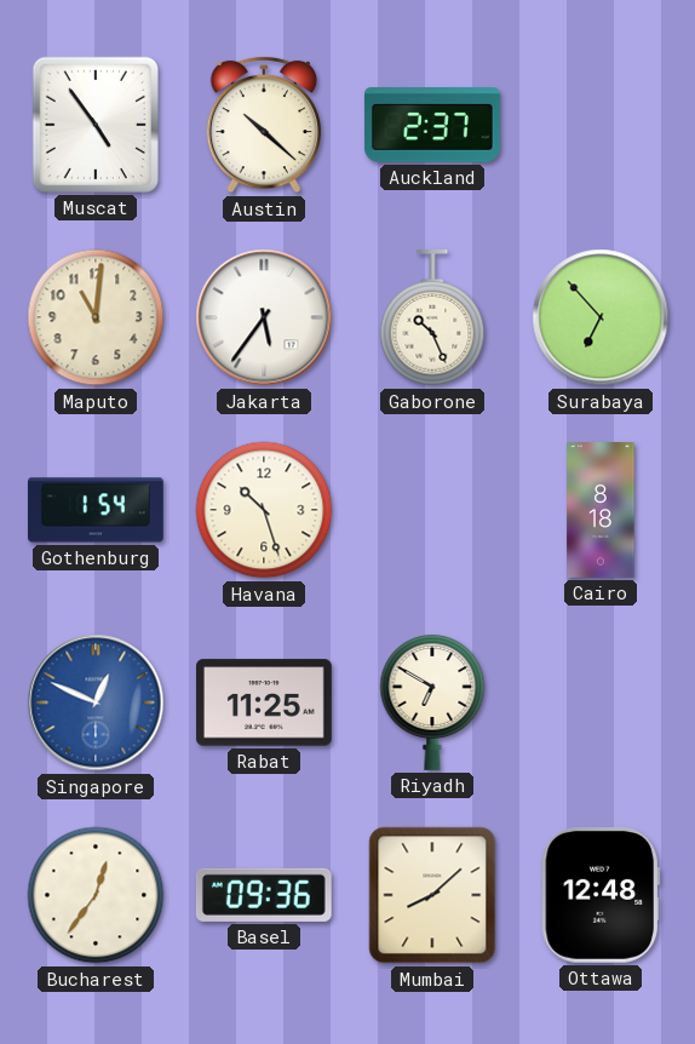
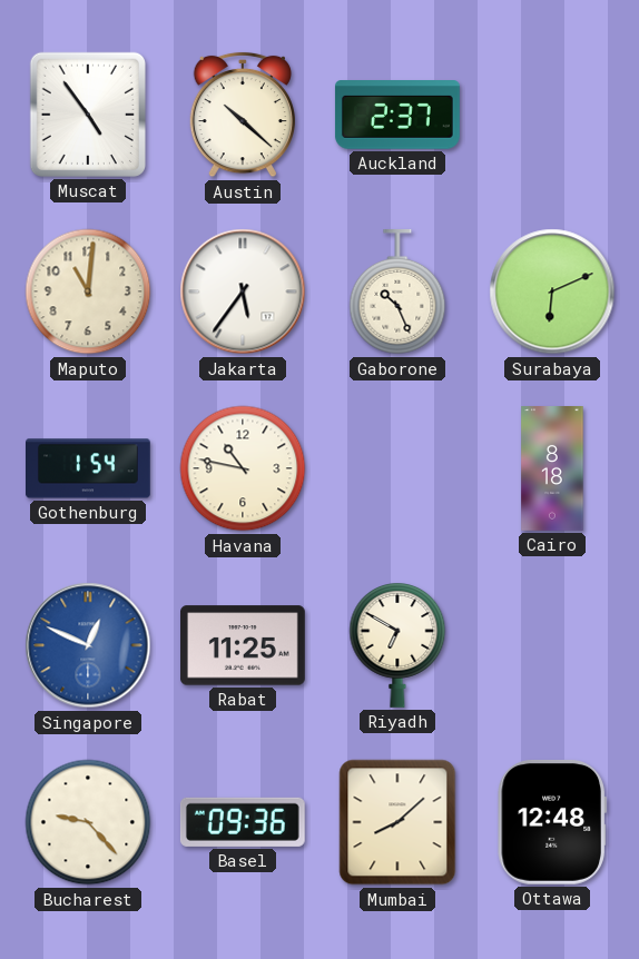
Surabaya: 6:53 -> 6:11
Havana: 10:27 -> 10:47
Bucharest: 12:36 -> 9:23
